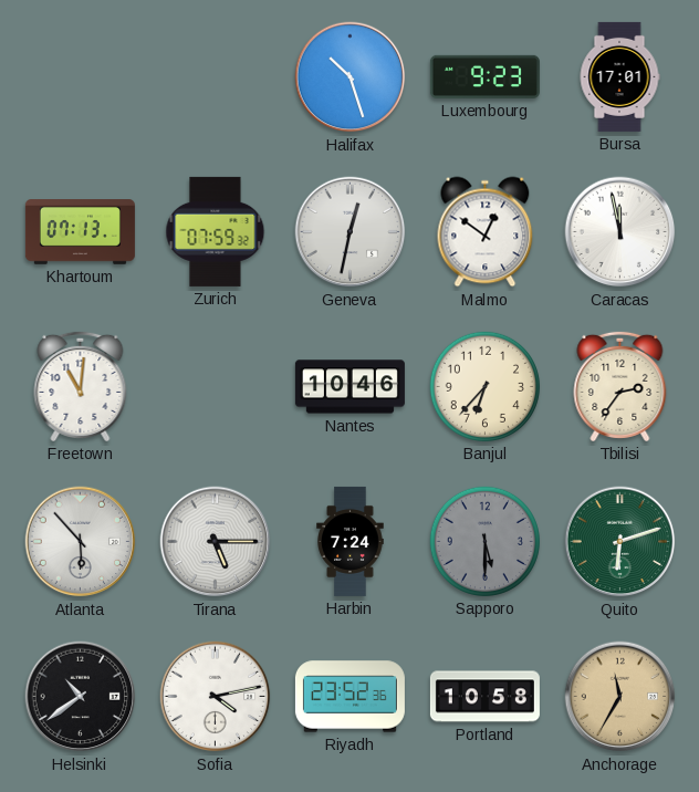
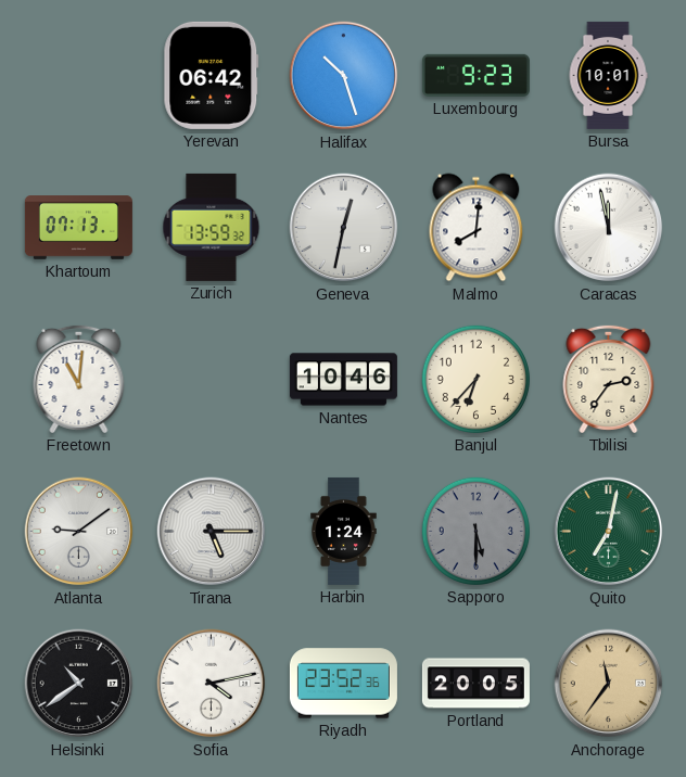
Yerevan: none -> 06:42
Bursa: 17:01 -> 10:01
Zurich: 07:59 -> 13:59
Malmo: 12:51 -> 8:01
Atlanta: 5:53 -> 9:09
Harbin: 7:24 -> 1:24
Quito: 6:12 -> 7:02
Portland: 10:58 -> 20:05
Anchorage: 11:35 -> 11:36
